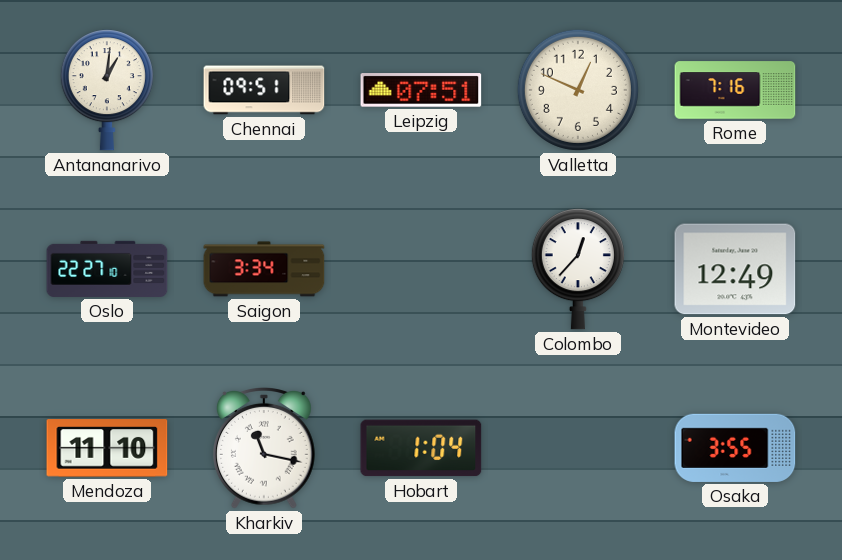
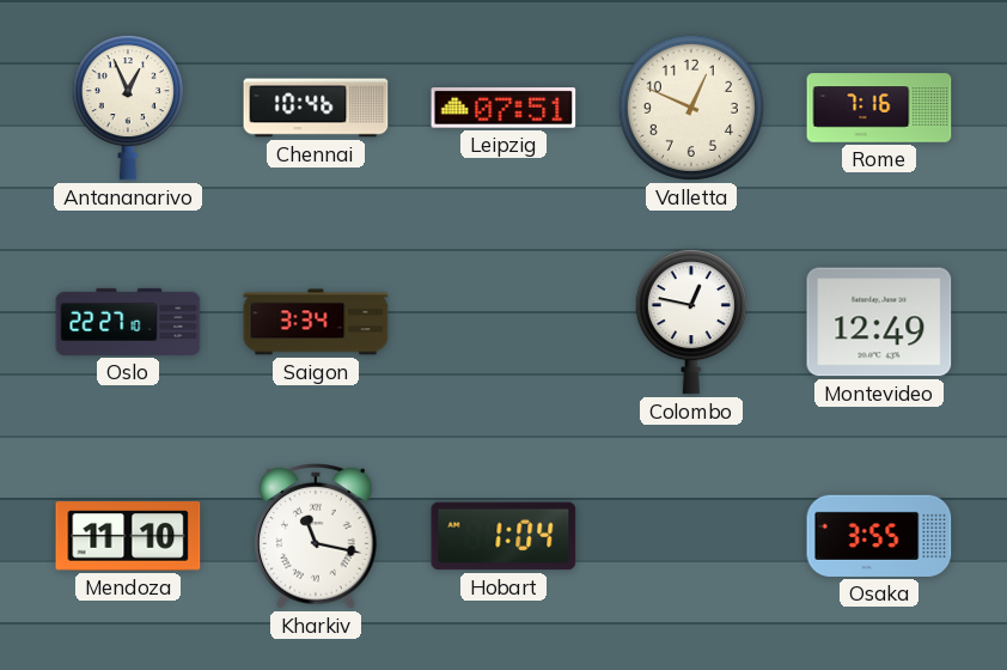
Antananarivo: 1:01 -> 12:56
Chennai: 09:51 -> 10:46
Colombo: 12:37 -> 12:47
